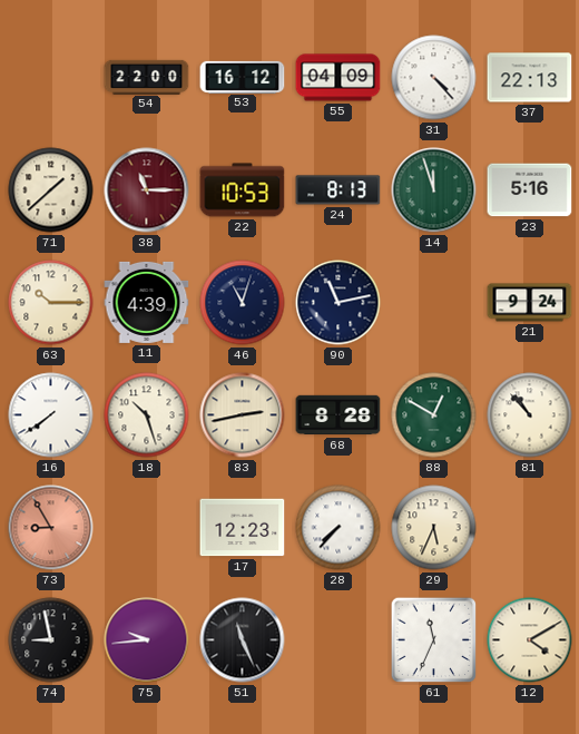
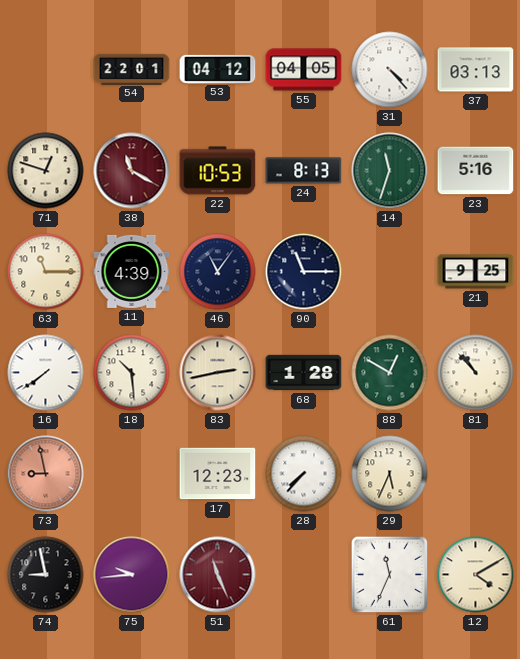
54: 22:00 -> 22:01
53: 16:12 -> 04:12
55: 04:09 -> 04:05
37: 22:13 -> 03:13
71: 1:38 -> 12:48
38: 11:15 -> 11:20
14: 11:57 -> 11:33
63: 10:15 -> 11:15
46: 11:03 -> 11:06
90: 11:13 -> 11:15
21: 9:24 -> 9:25
18: 10:27 -> 10:29
68: 8:28 -> 1:28
73: 8:55 -> 8:58
51 dial: black -> burgundy
